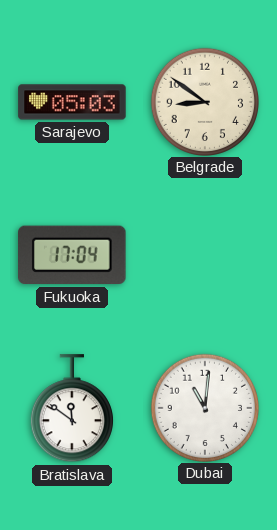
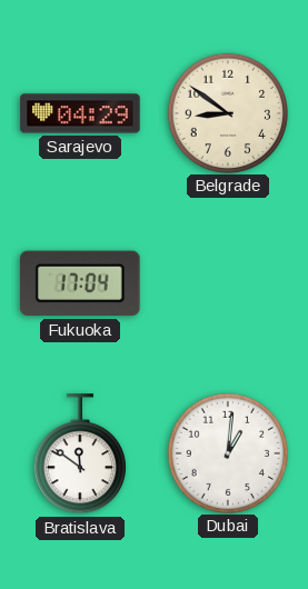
Sarajevo: 05:03 -> 04:29
Dubai: 11:01 -> 1:01
